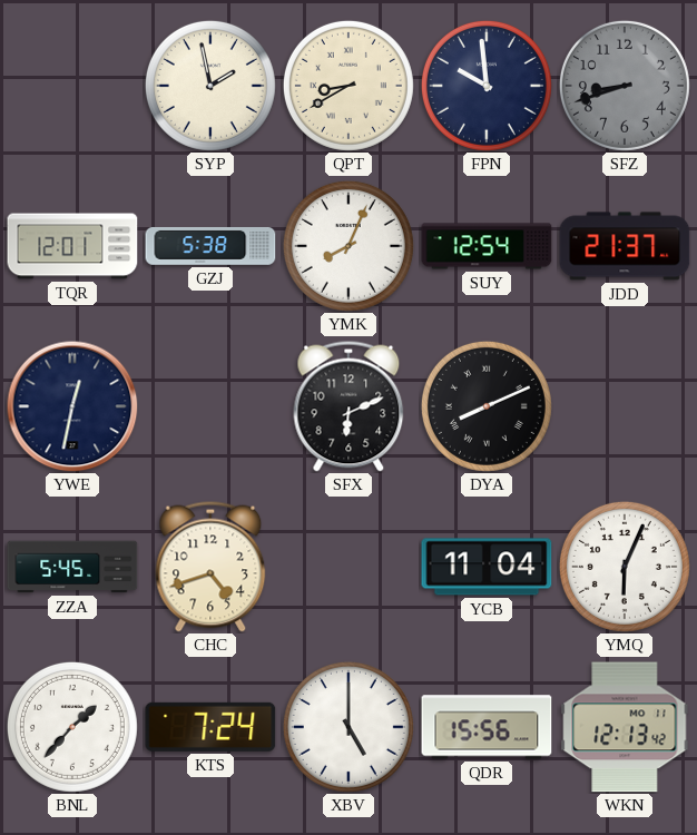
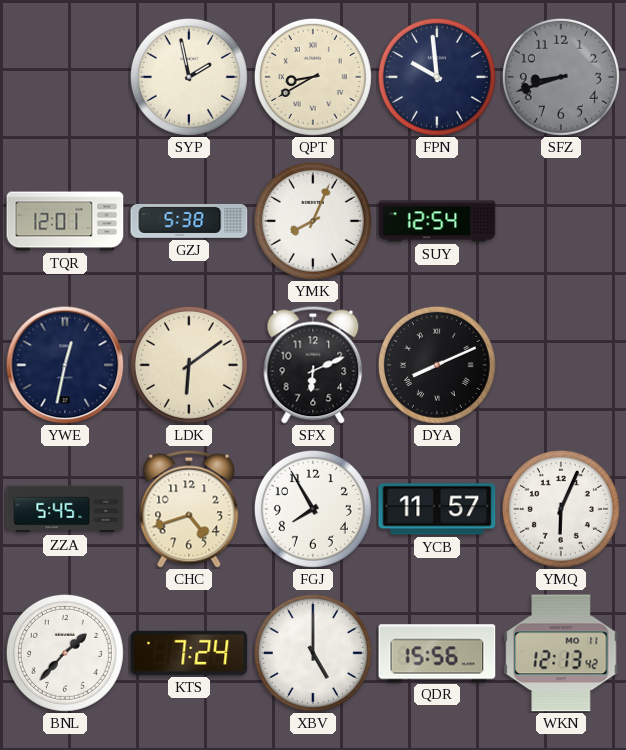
JDD: 21:37 -> none
LDK: none -> 6:09
FGJ: none -> 7:55
YCB: 11:04 -> 11:57
